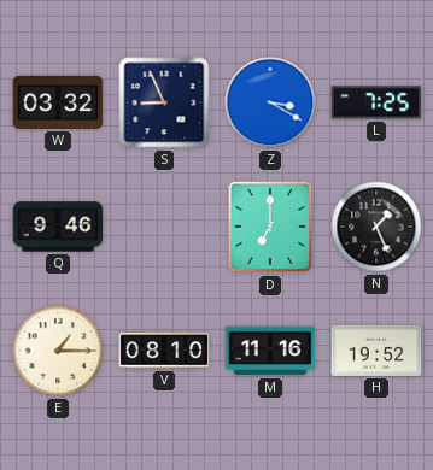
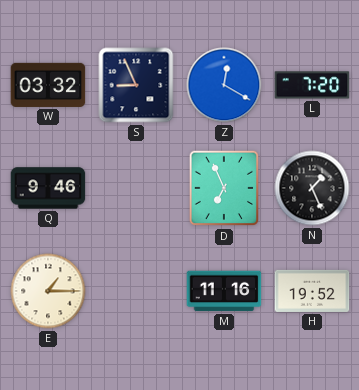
Z: 3:20 -> 12:20
L: 7:25 -> 7:20
D: 7:00 -> 6:56
V: 08:10 -> none
